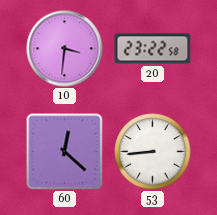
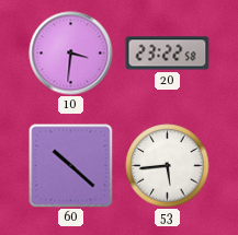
60: 12:22 -> 10:22
53: 8:44 -> 5:44
